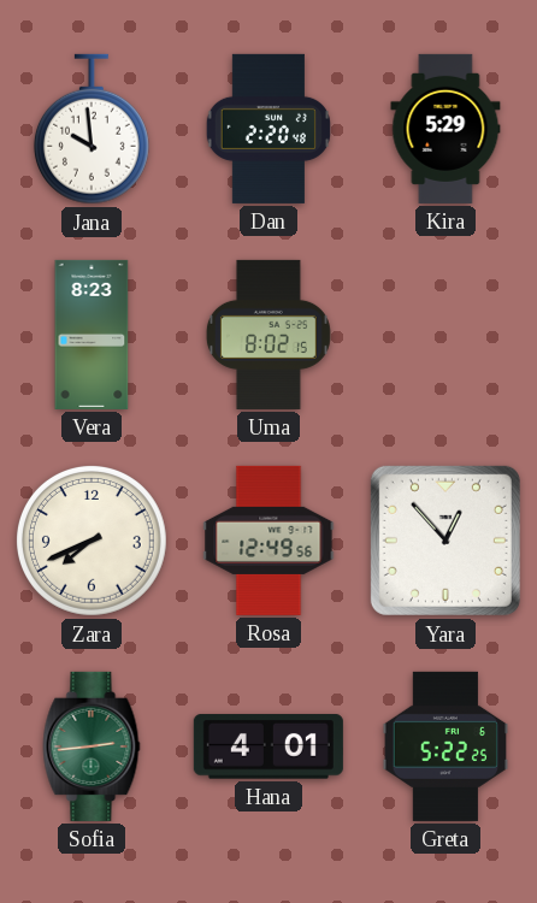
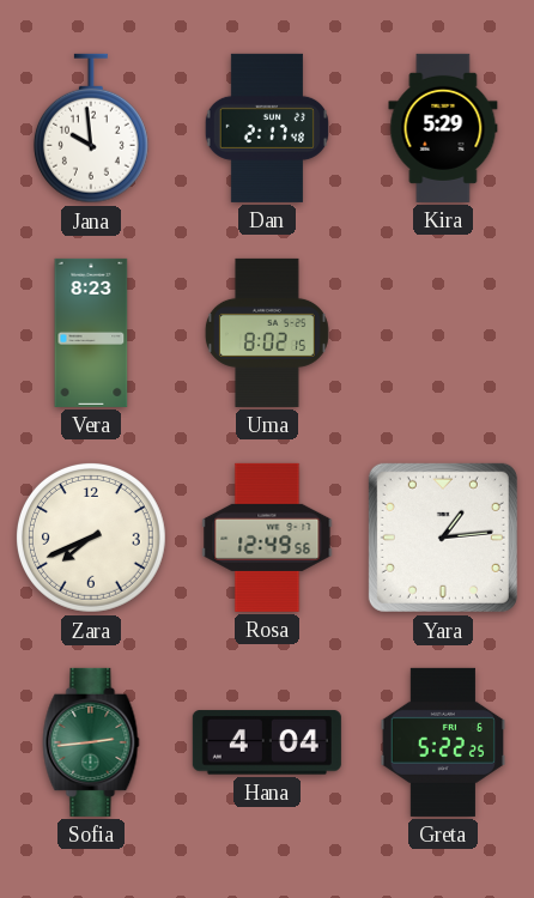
Dan: 2:20 -> 2:17
Yara: 12:53 -> 1:14
Hana: 4:01 -> 4:04
